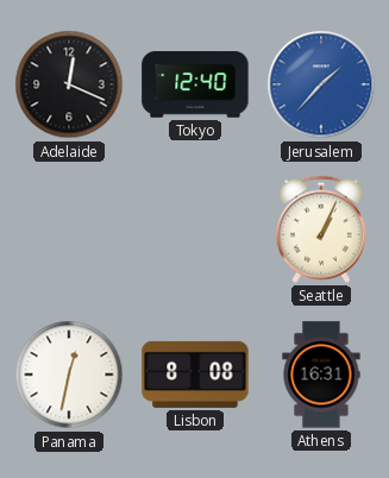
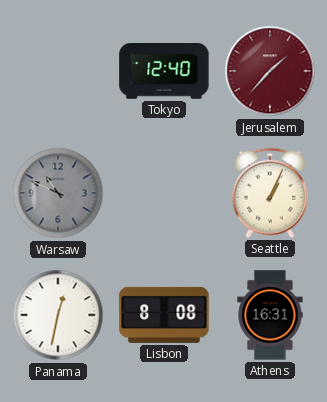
Adelaide: 12:19 -> none
Jerusalem dial: blue -> burgundy
Warsaw: none -> 10:49
